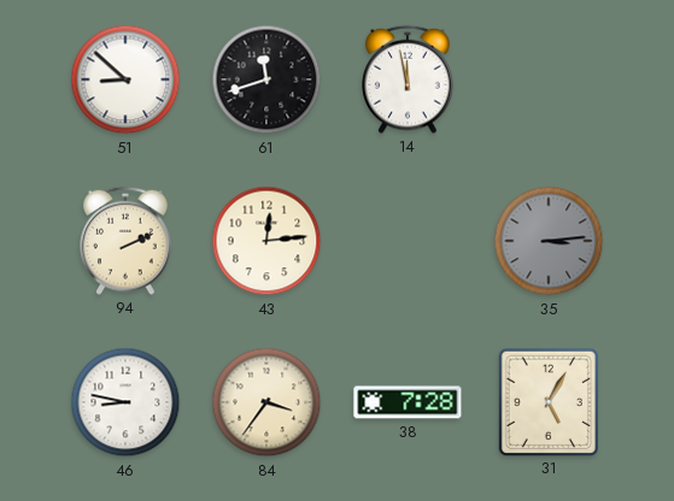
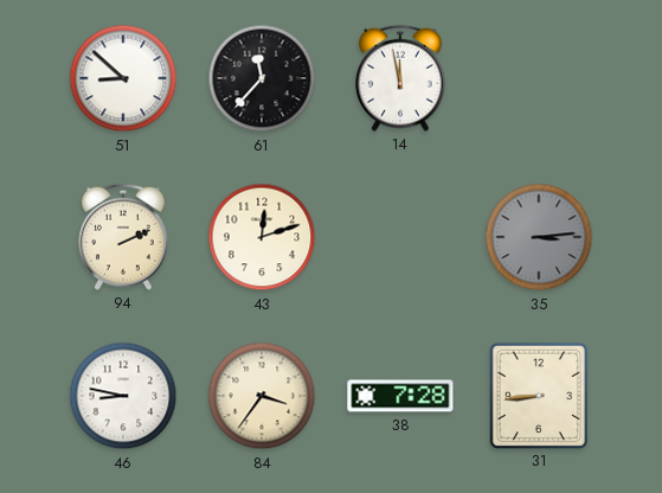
61: 11:42 -> 11:37
43: 12:14 -> 12:12
31: 5:05 -> 8:44
